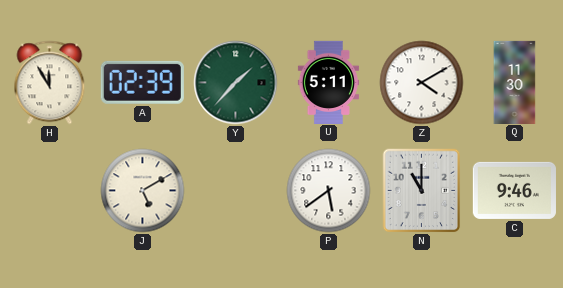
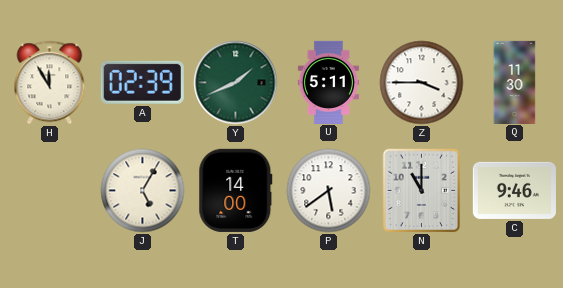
Y: 1:37 -> 1:41
Z: 4:10 -> 3:45
J: 5:10 -> 5:05
T: none -> 14:00
